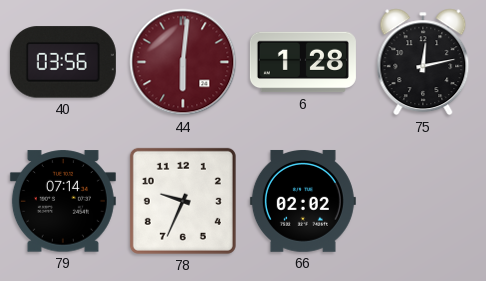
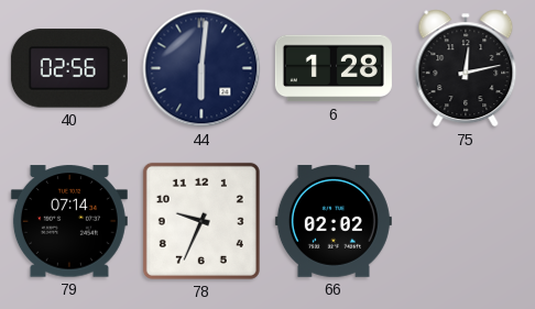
40: 03:56 -> 02:56
44 dial: burgundy -> navy
